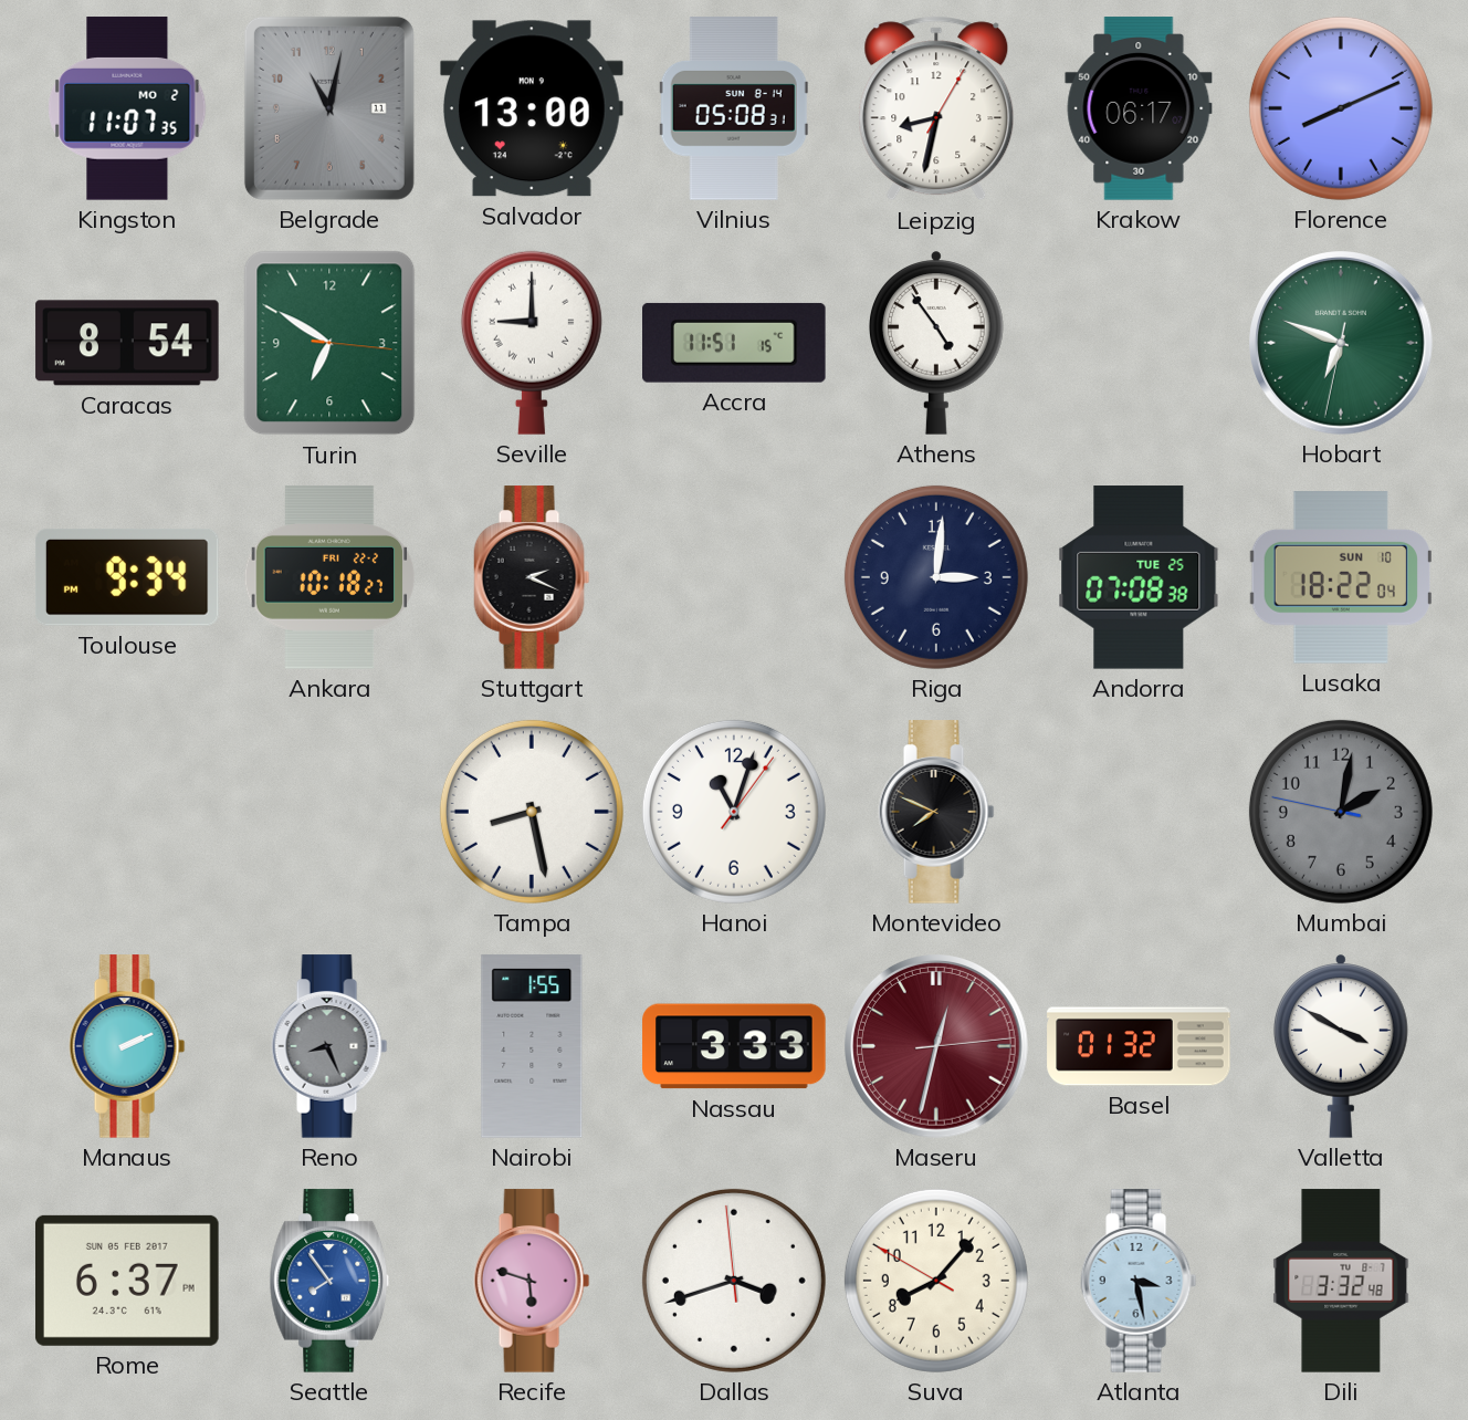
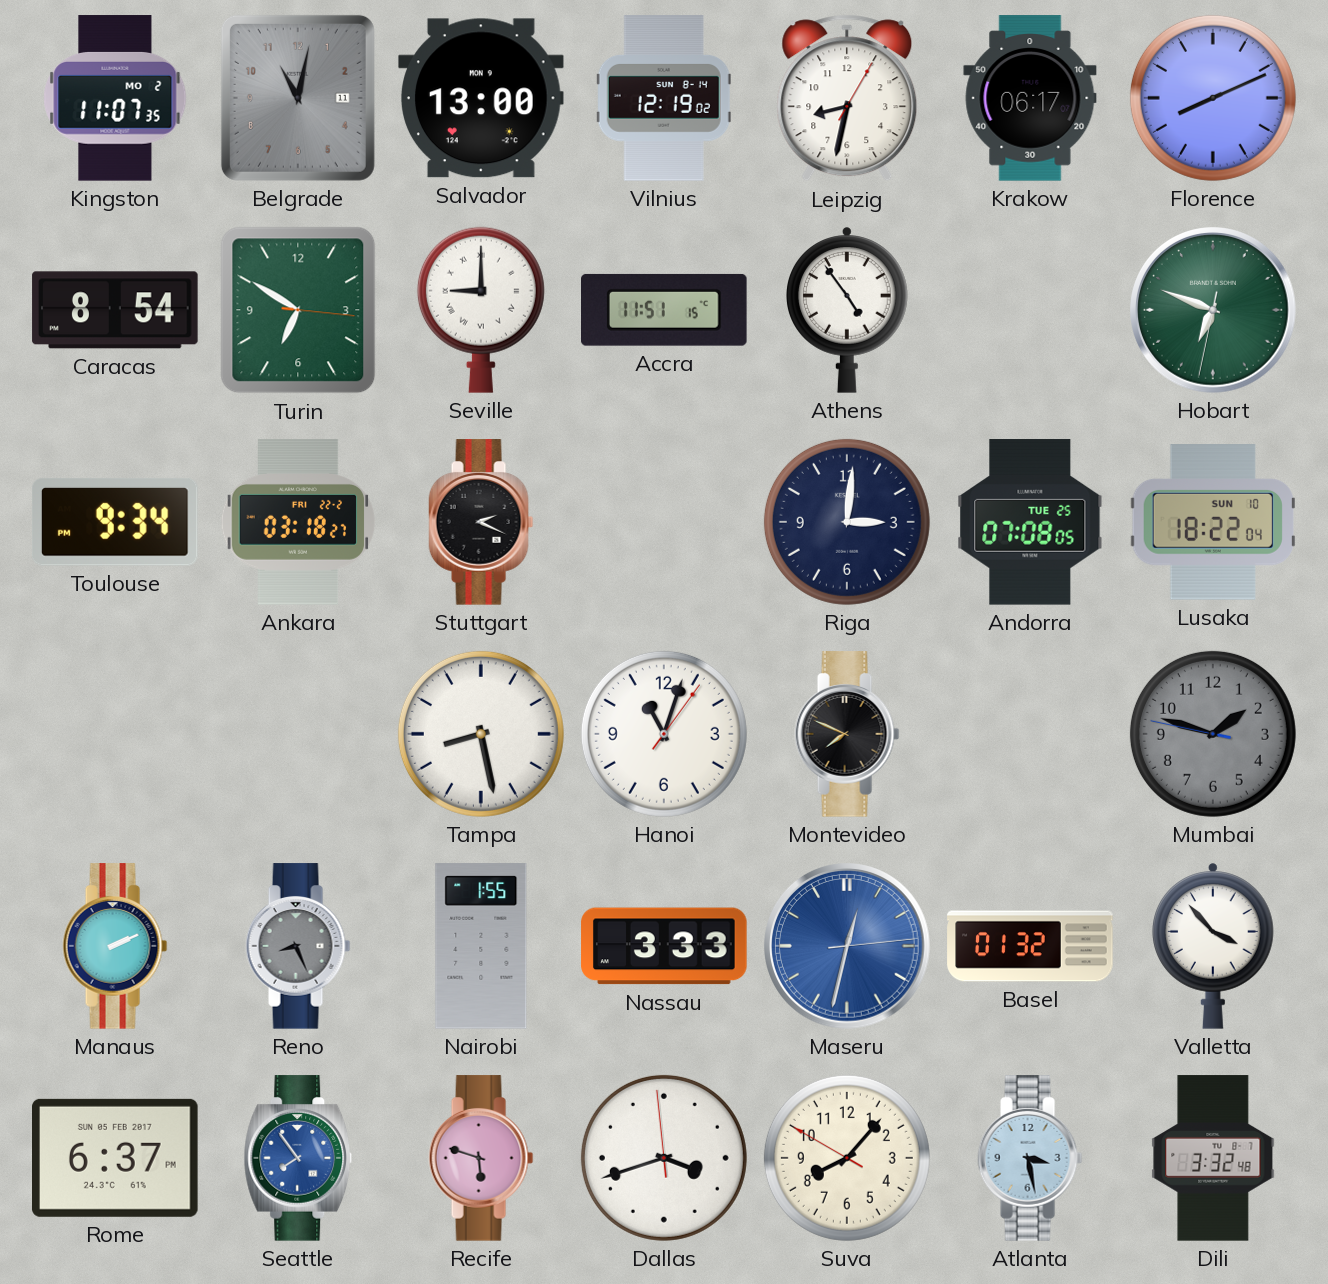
Vilnius: 05:08 -> 12:19
Ankara: 10:18 -> 03:18
Andorra: 07:08:38 -> 07:08:05
Mumbai: 2:01 -> 1:47
Maseru dial: burgundy -> blue
Valletta: 3:50 -> 3:53
